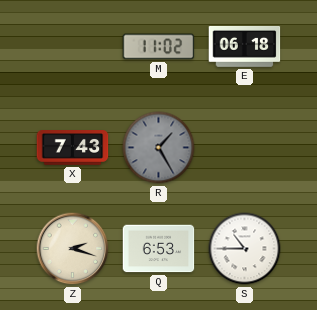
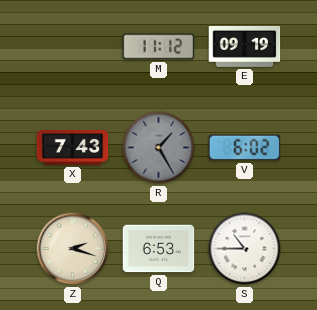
M: 11:02 -> 11:12
E: 06:18 -> 09:19
V: none -> 6:02
